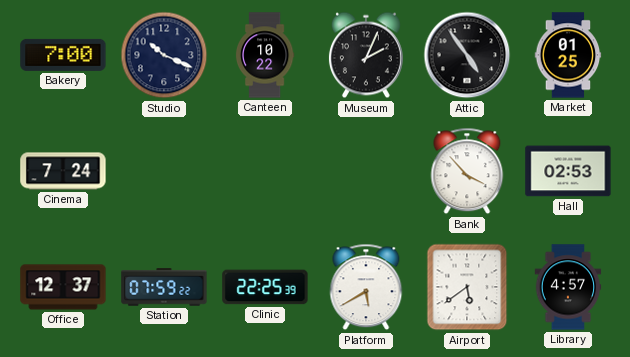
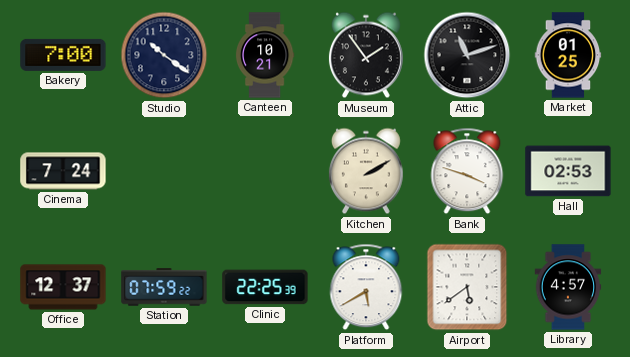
Studio: 10:19 -> 10:21
Canteen: 10:22 -> 10:21
Museum: 2:04 -> 1:54
Attic: 4:54 -> 11:12
Kitchen: none -> 2:10
Bank: 3:53 -> 3:48
